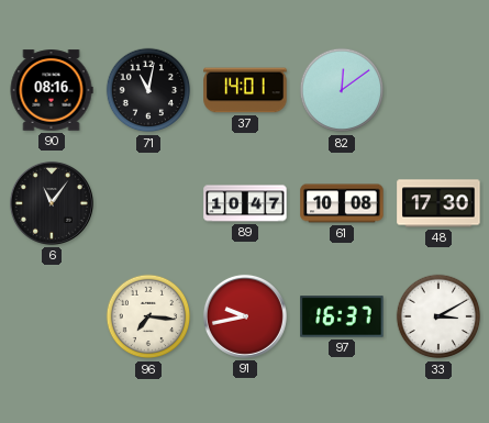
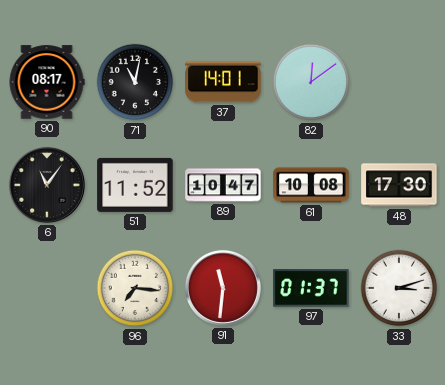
90: 08:16 -> 08:17
51: none -> 11:52
91: 9:43 -> 11:31
97: 16:37 -> 01:37
33: 3:10 -> 3:12
